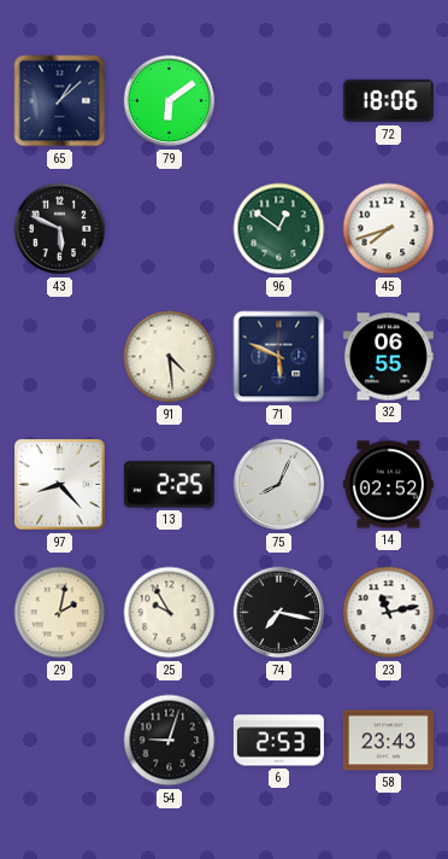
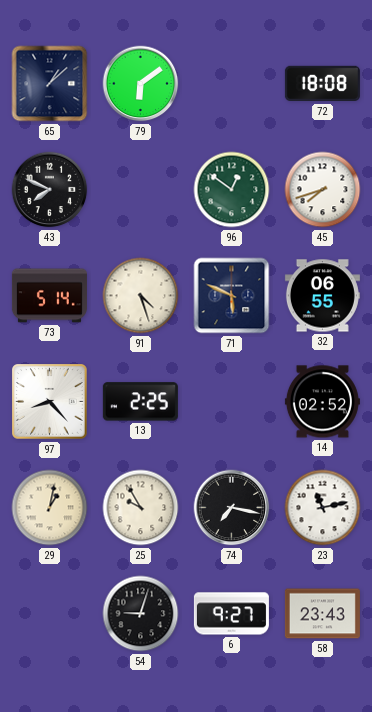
72: 18:06 -> 18:08
43: 5:49 -> 7:49
73: none -> 5:14
91: 4:29 -> 4:27
75: 8:04 -> none
29: 2:02 -> 1:02
6: 2:53 -> 9:27
